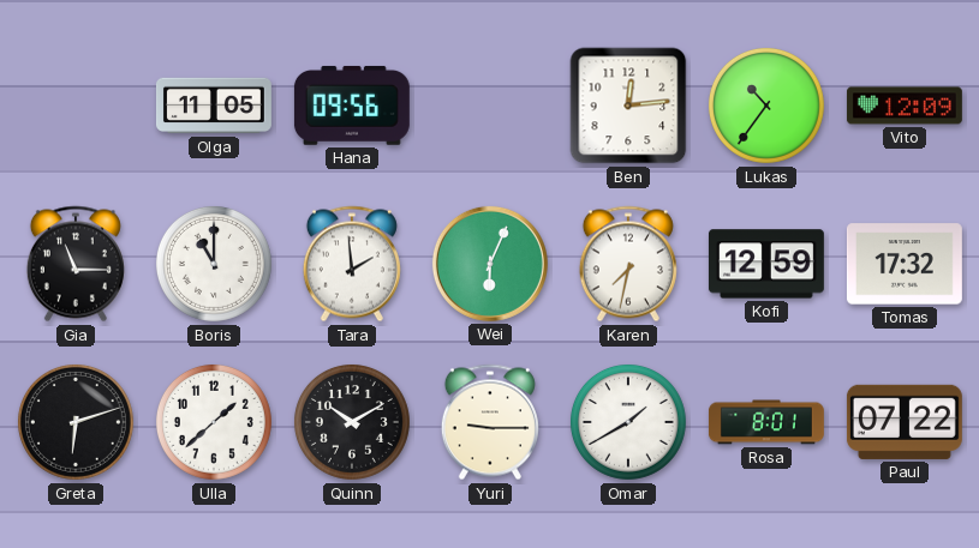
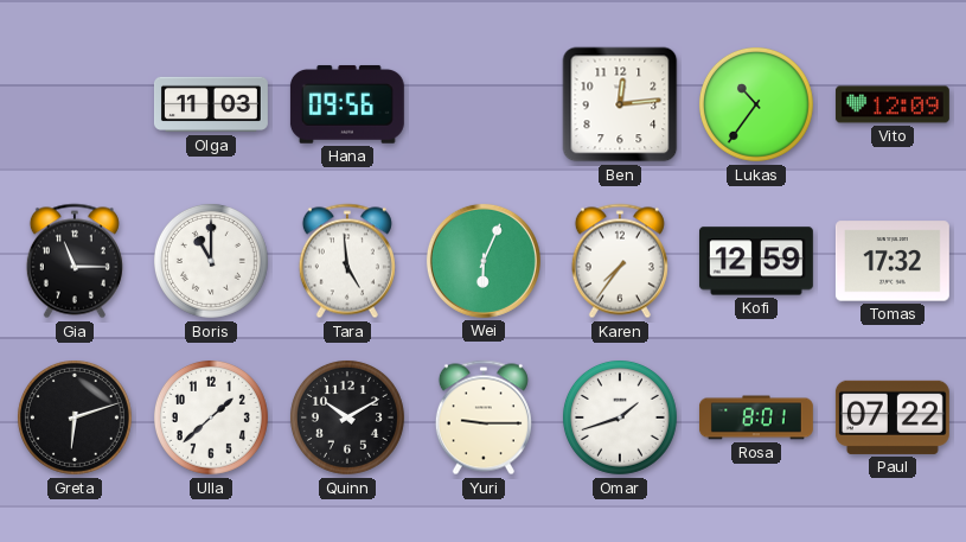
Olga: 11:05 -> 11:03
Tara: 1:59 -> 4:59
Karen: 7:32 -> 7:36
Omar: 1:40 -> 1:42
